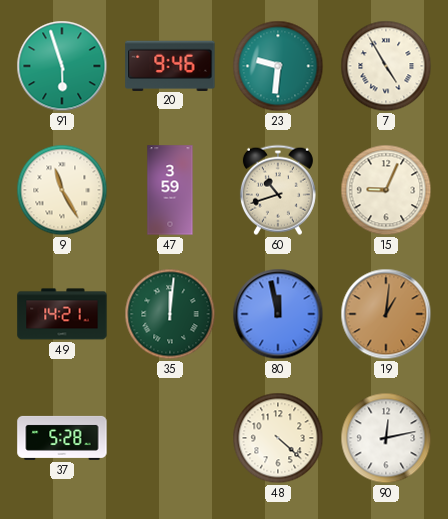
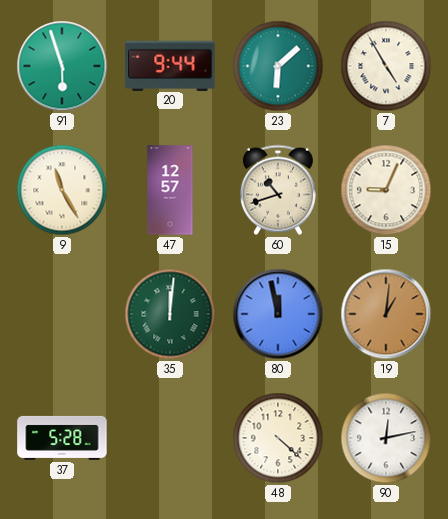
20: 9:46 -> 9:44
23: 9:31 -> 6:08
47: 3:59 -> 12:57
49: 14:21 -> none
